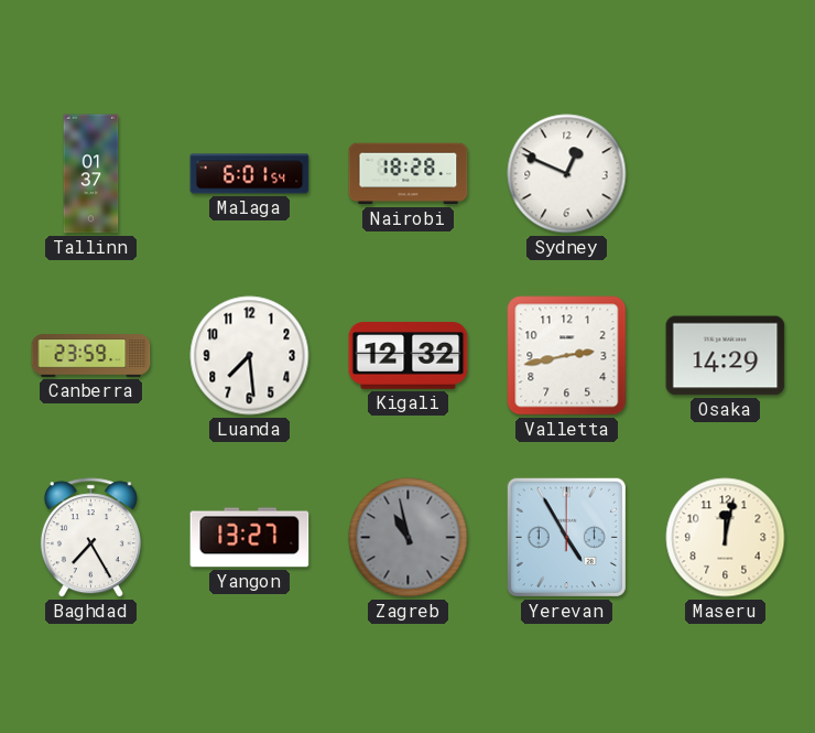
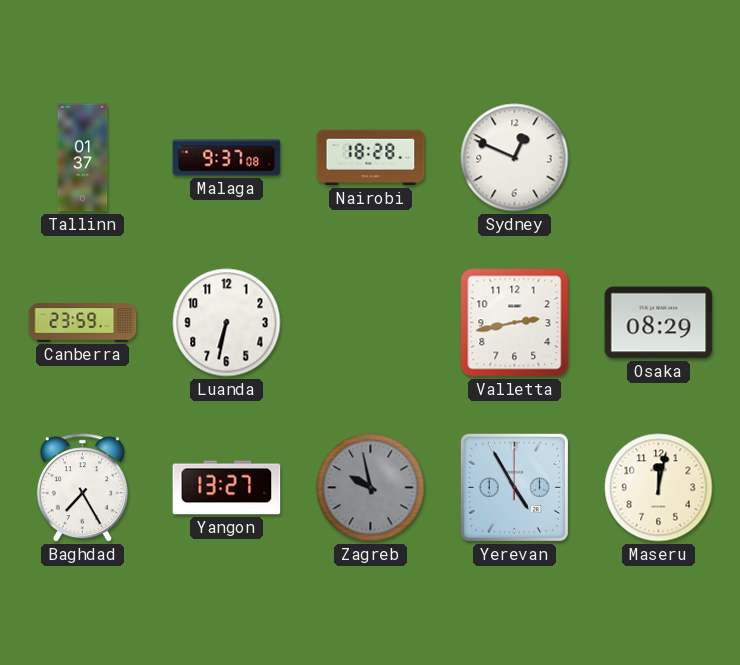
Malaga: 6:01 -> 9:37
Luanda: 7:29 -> 6:32
Kigali: 12:32 -> none
Osaka: 14:29 -> 08:29
Zagreb: 10:58 -> 9:58
